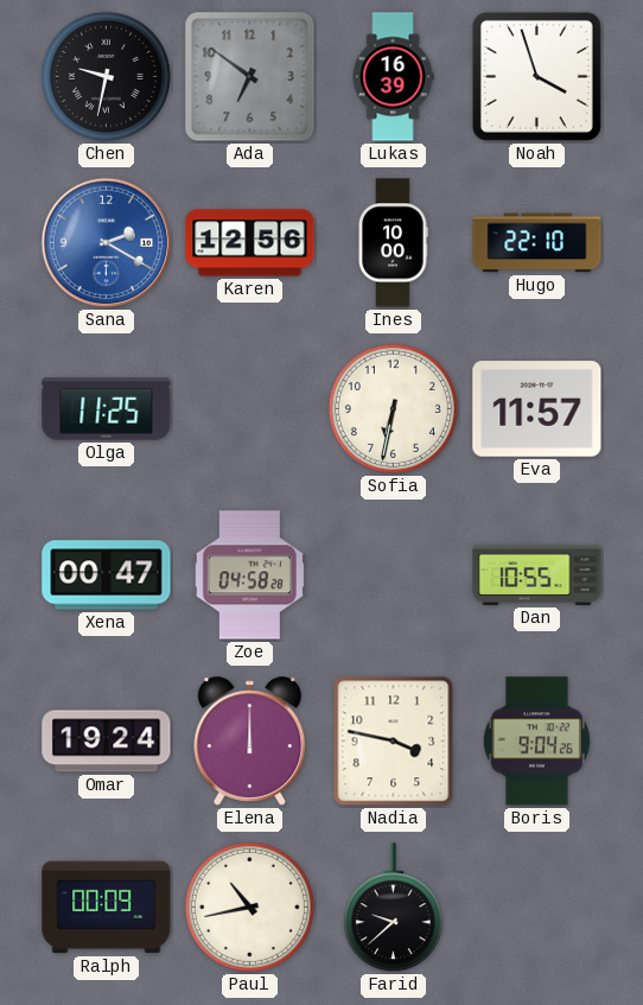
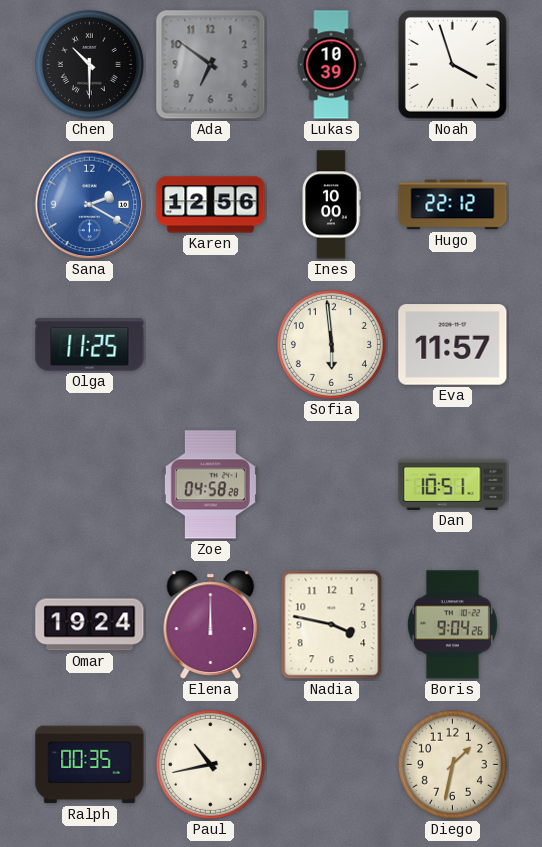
Chen: 9:32 -> 10:30
Lukas: 16:39 -> 10:39
Hugo: 22:10 -> 22:12
Sofia: 6:32 -> 5:59
Xena: 00:47 -> none
Dan: 10:55 -> 10:51
Ralph: 00:09 -> 00:35
Farid: 9:38 -> none
Diego: none -> 1:32
